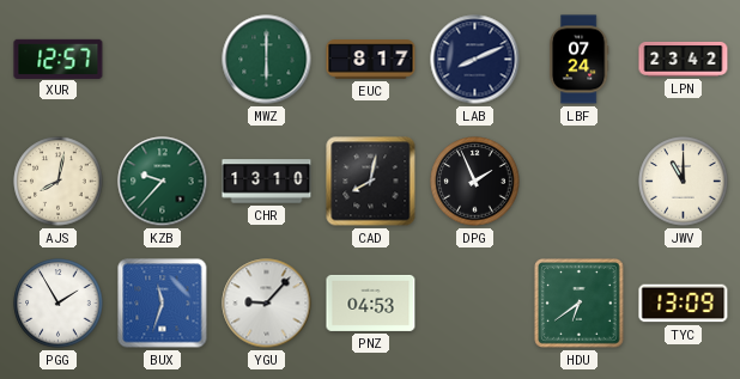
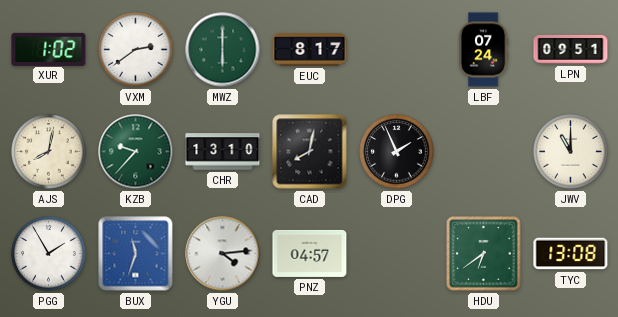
XUR: 12:57 -> 1:02
VXM: none -> 2:39
LAB: 8:11 -> none
LPN: 23:42 -> 09:51
YGU: 9:07 -> 4:14
PNZ: 04:53 -> 04:57
TYC: 13:09 -> 13:08
